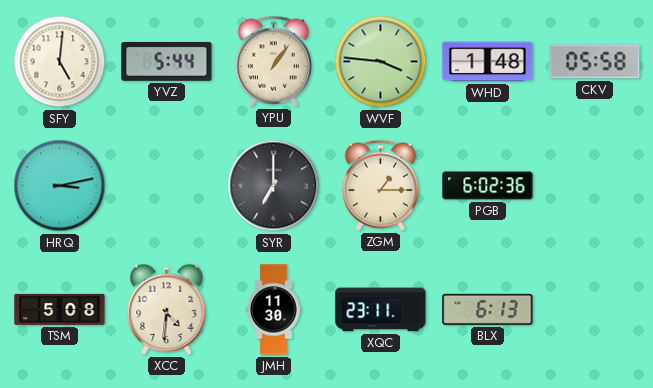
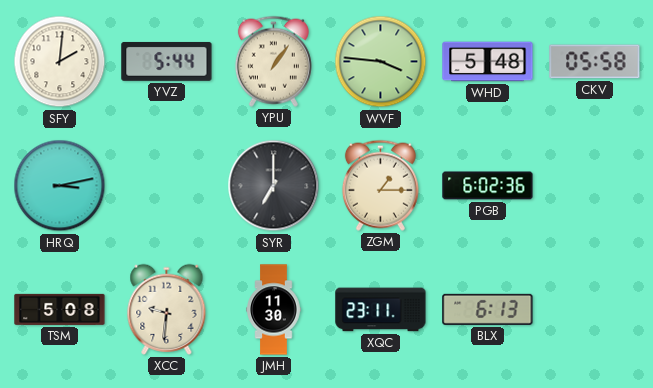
SFY: 5:01 -> 2:01
WHD: 1:48 -> 5:48
XCC: 4:31 -> 9:31
